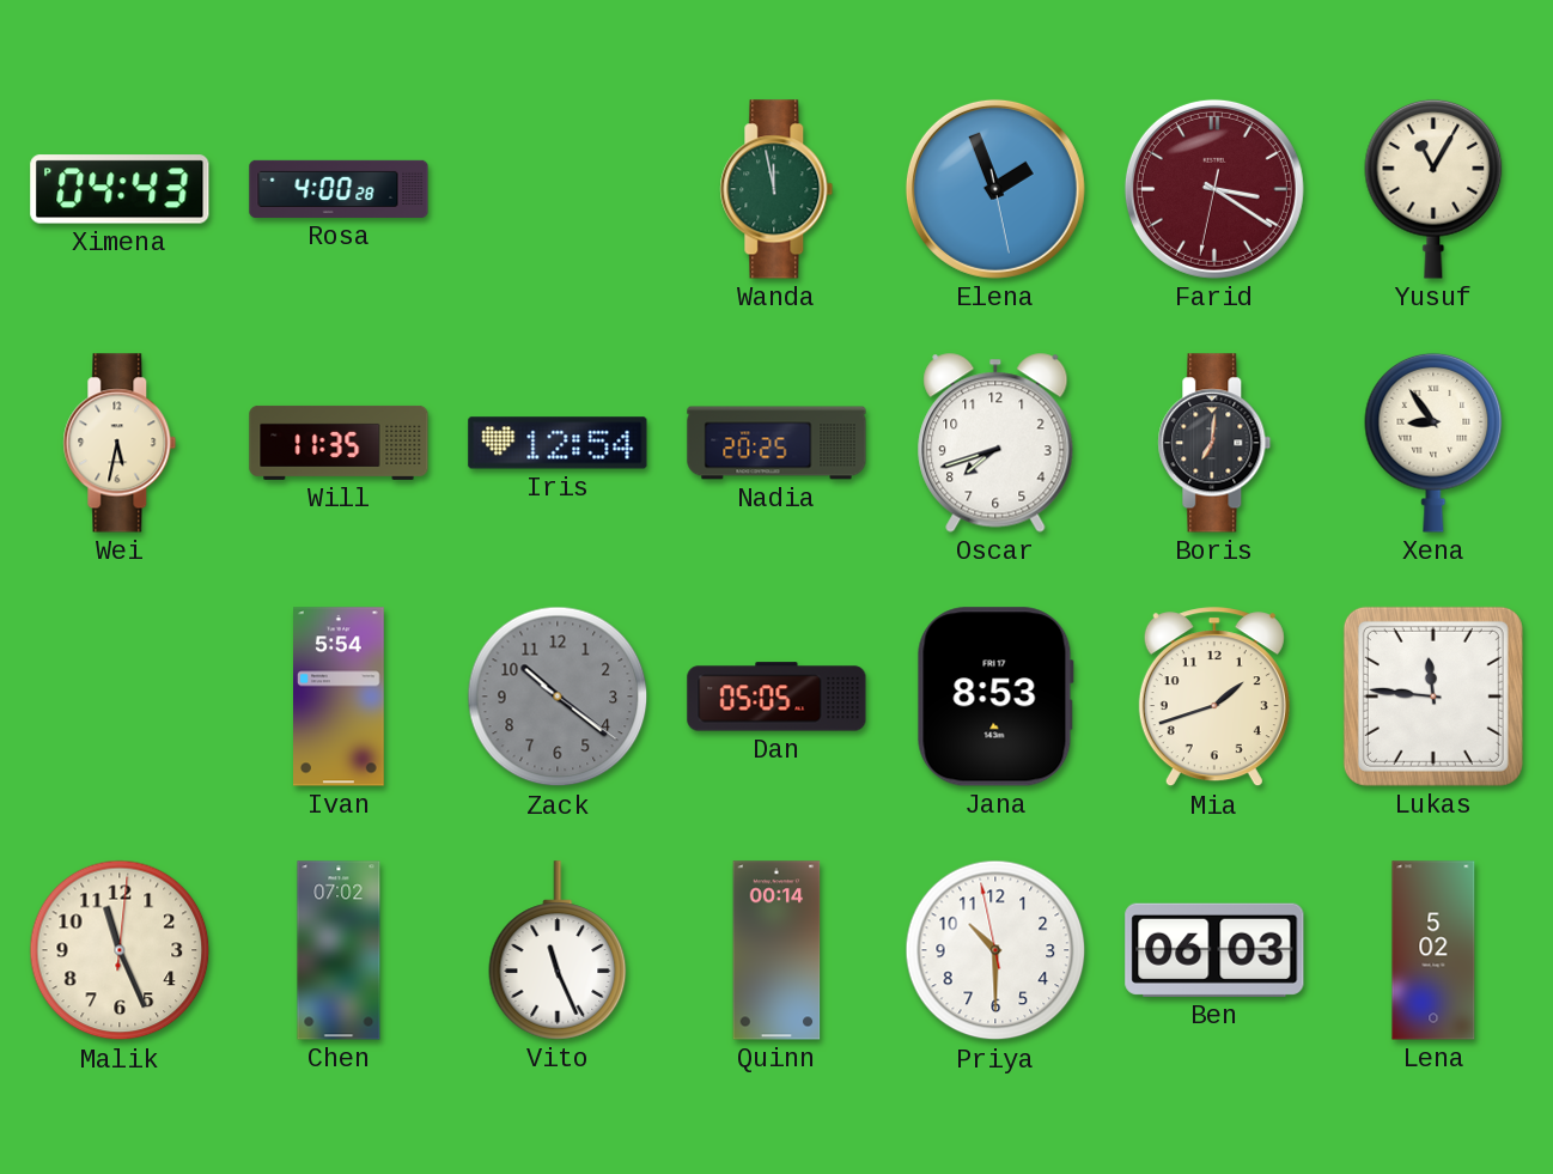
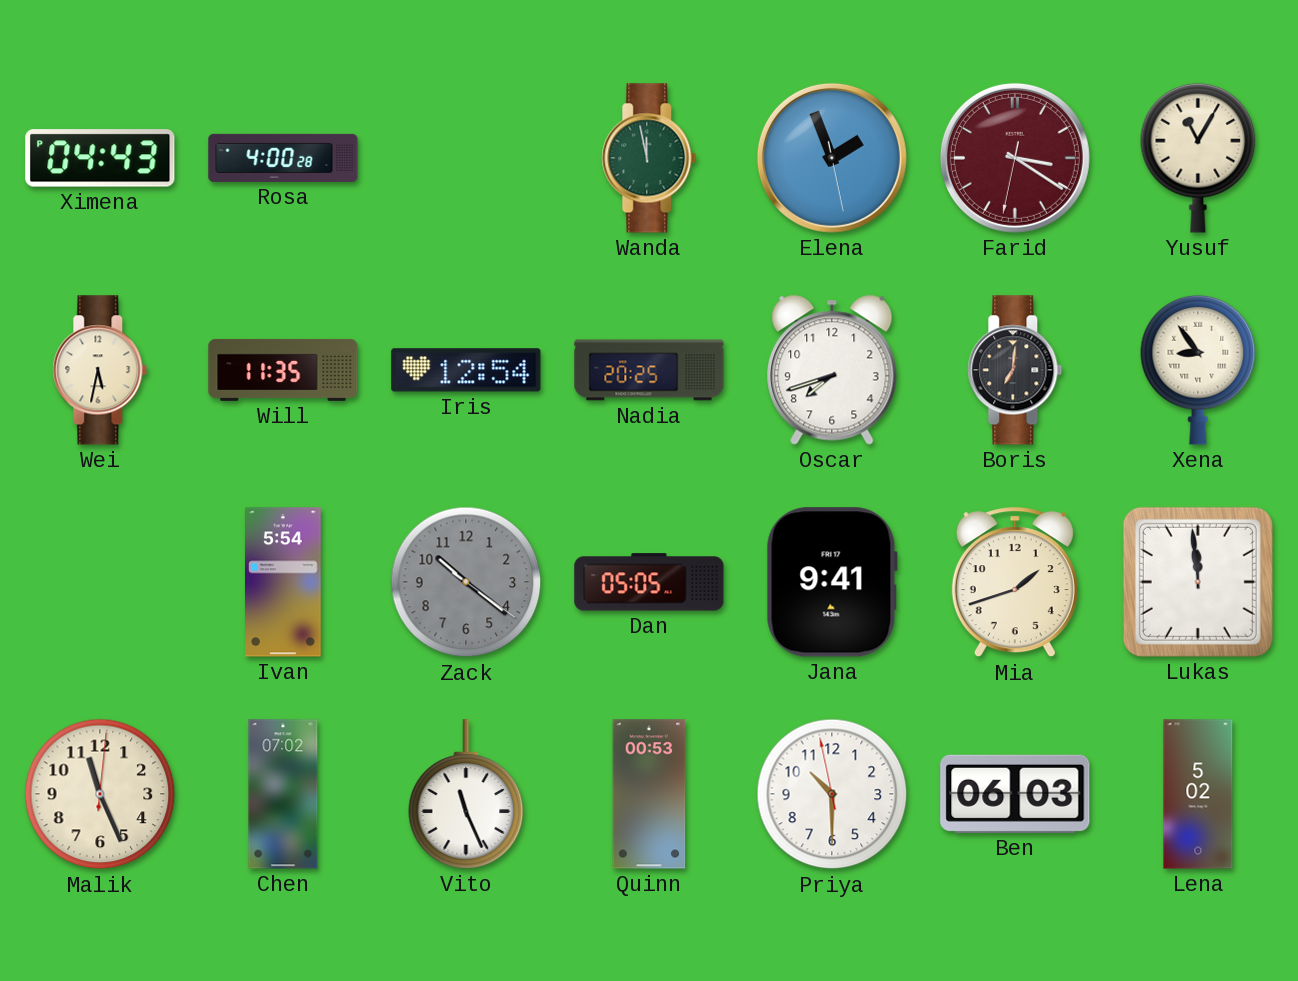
Jana: 8:53 -> 9:41
Lukas: 11:46 -> 11:59
Quinn: 00:14 -> 00:53
